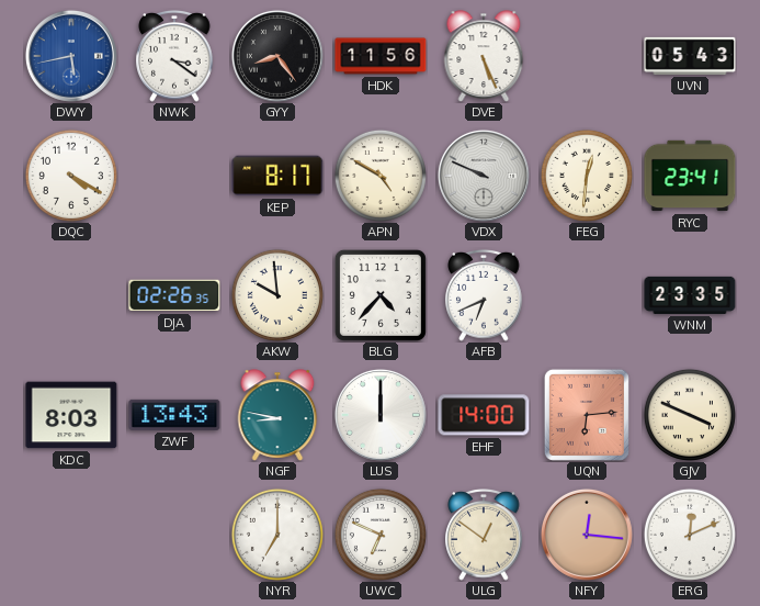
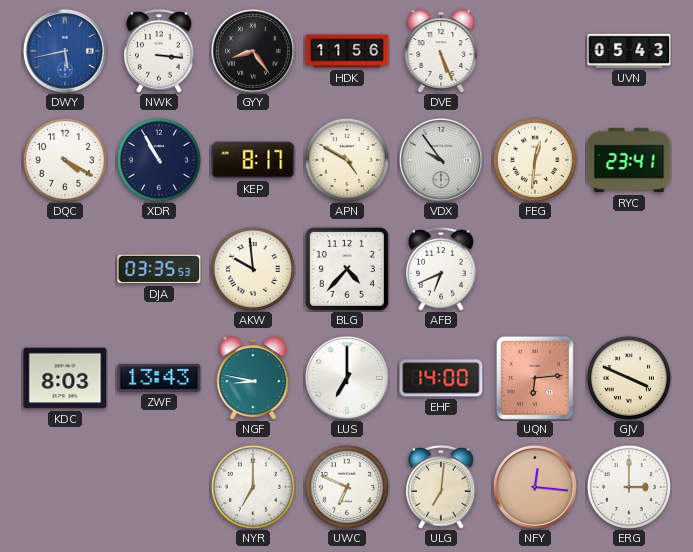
NWK: 3:21 -> 3:16
XDR: none -> 10:55
VDX: 9:49 -> 9:54
DJA: 02:26 -> 03:35
WNM: 23:35 -> none
LUS: 12:00 -> 7:00
ULG: 12:51 -> 7:01
ERG: 12:11 -> 3:00
